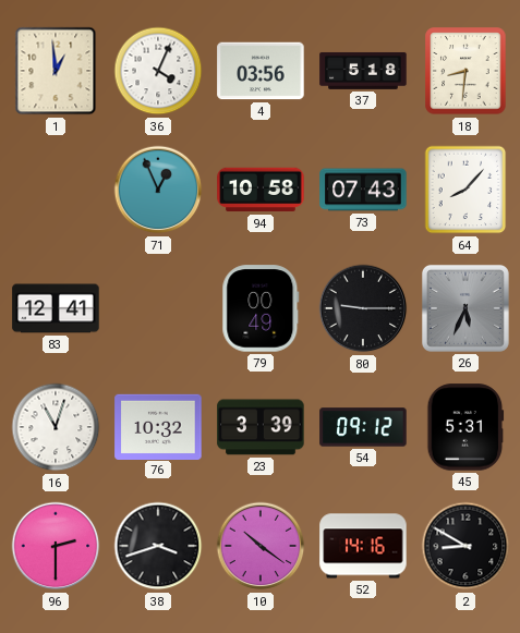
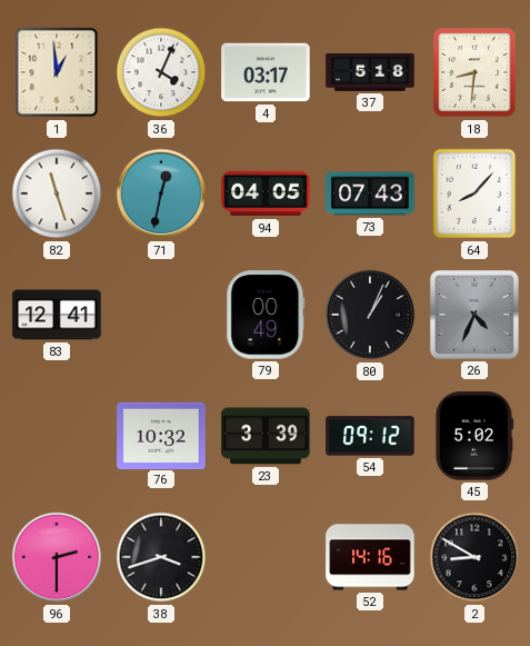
4: 03:56 -> 03:17
82: none -> 11:27
71: 12:56 -> 12:32
94: 10:58 -> 04:05
80: 9:15 -> 1:04
26: 5:34 -> 4:34
16: 11:03 -> none
45: 5:31 -> 5:02
10: 10:21 -> none
